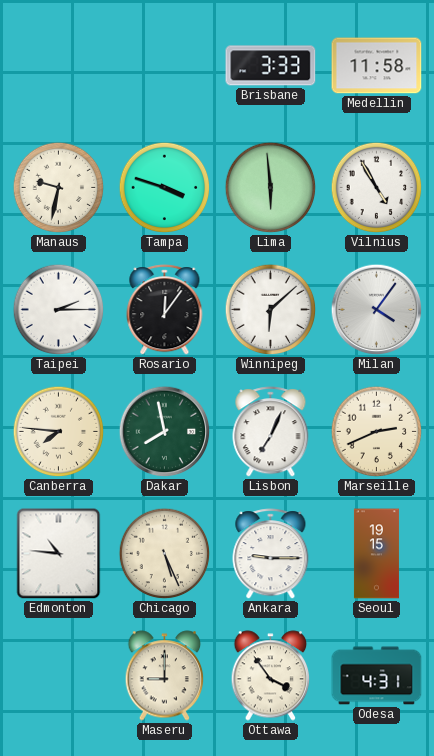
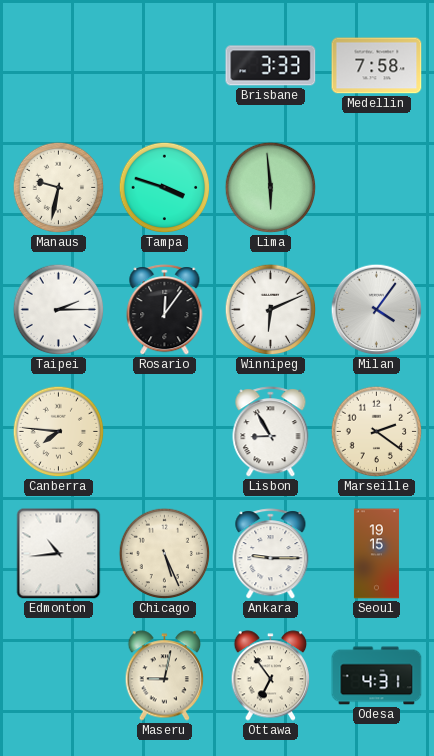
Medellin: 11:58 -> 7:58
Vilnius: 4:55 -> none
Winnipeg: 6:08 -> 6:11
Dakar: 7:58 -> none
Lisbon: 7:04 -> 8:55
Marseille: 2:41 -> 2:21
Edmonton: 10:46 -> 10:44
Maseru: 9:00 -> 9:02
Ottawa: 3:54 -> 6:54
